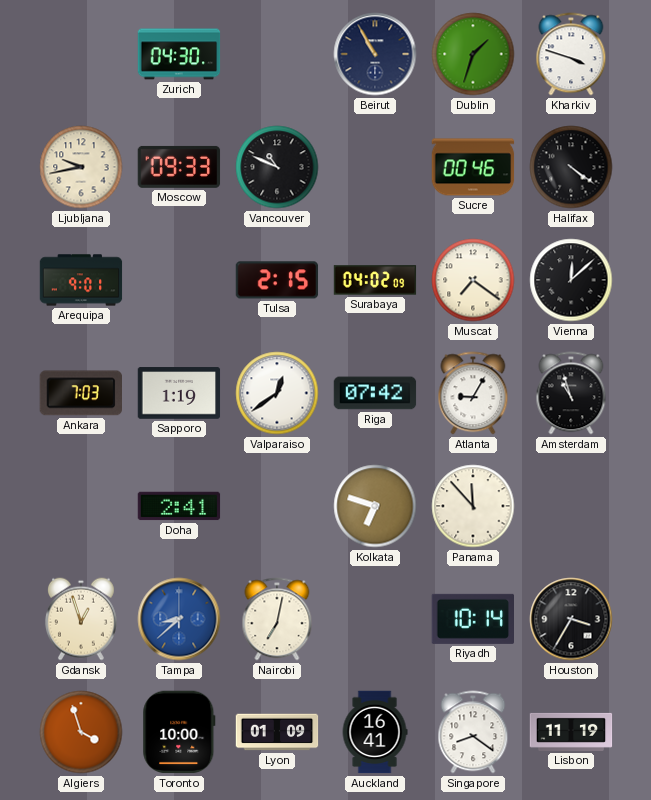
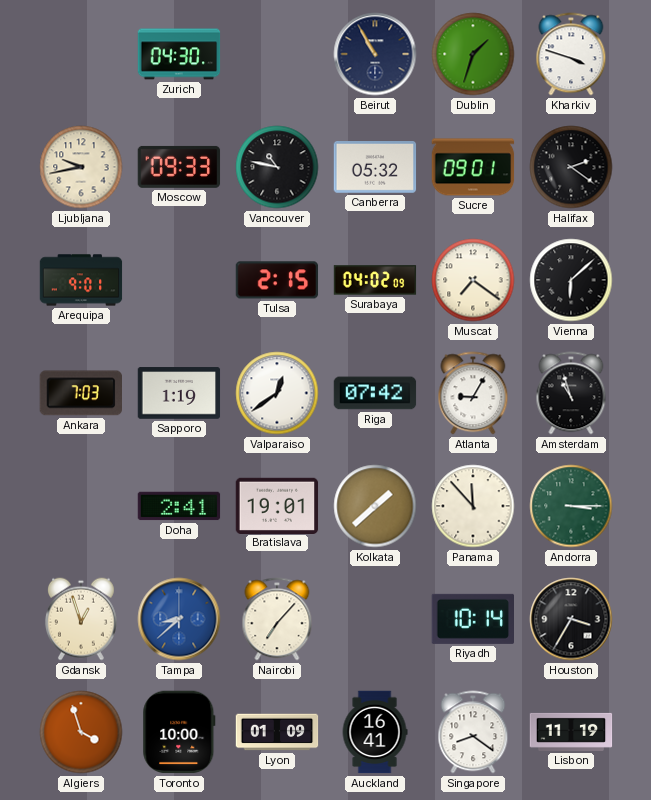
Vancouver: 10:49 -> 10:47
Canberra: none -> 05:32
Sucre: 00:46 -> 09:01
Halifax: 4:21 -> 2:21
Vienna: 12:08 -> 6:08
Bratislava: none -> 19:01
Kolkata: 6:48 -> 1:38
Andorra: none -> 3:15
Nairobi: 7:02 -> 7:07
